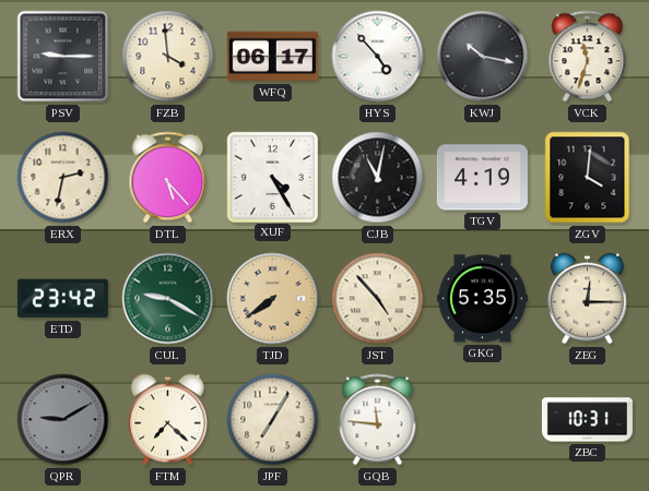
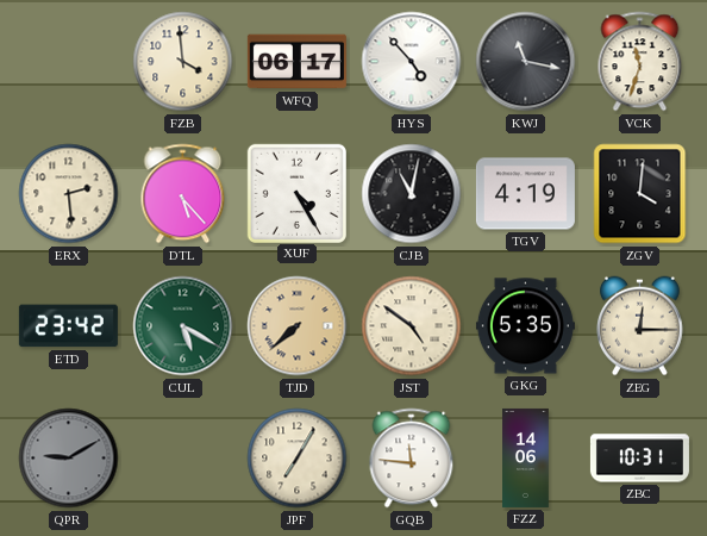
PSV: 9:15 -> none
KWJ: 10:17 -> 11:17
ERX: 2:32 -> 2:29
CUL: 9:20 -> 5:20
TJD: 7:39 -> 7:38
JST: 4:53 -> 4:51
FTM: 7:22 -> none
FZZ: none -> 14:06
